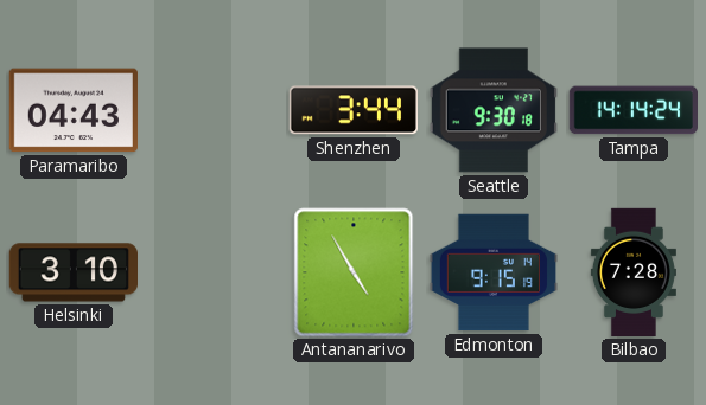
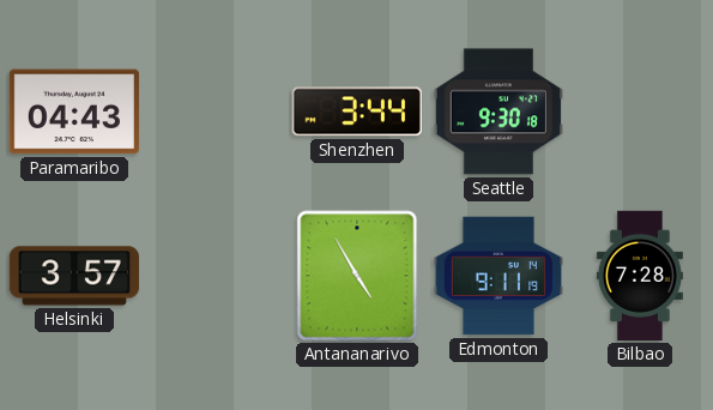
Tampa: 14:14 -> none
Helsinki: 3:10 -> 3:57
Edmonton: 9:15 -> 9:11
